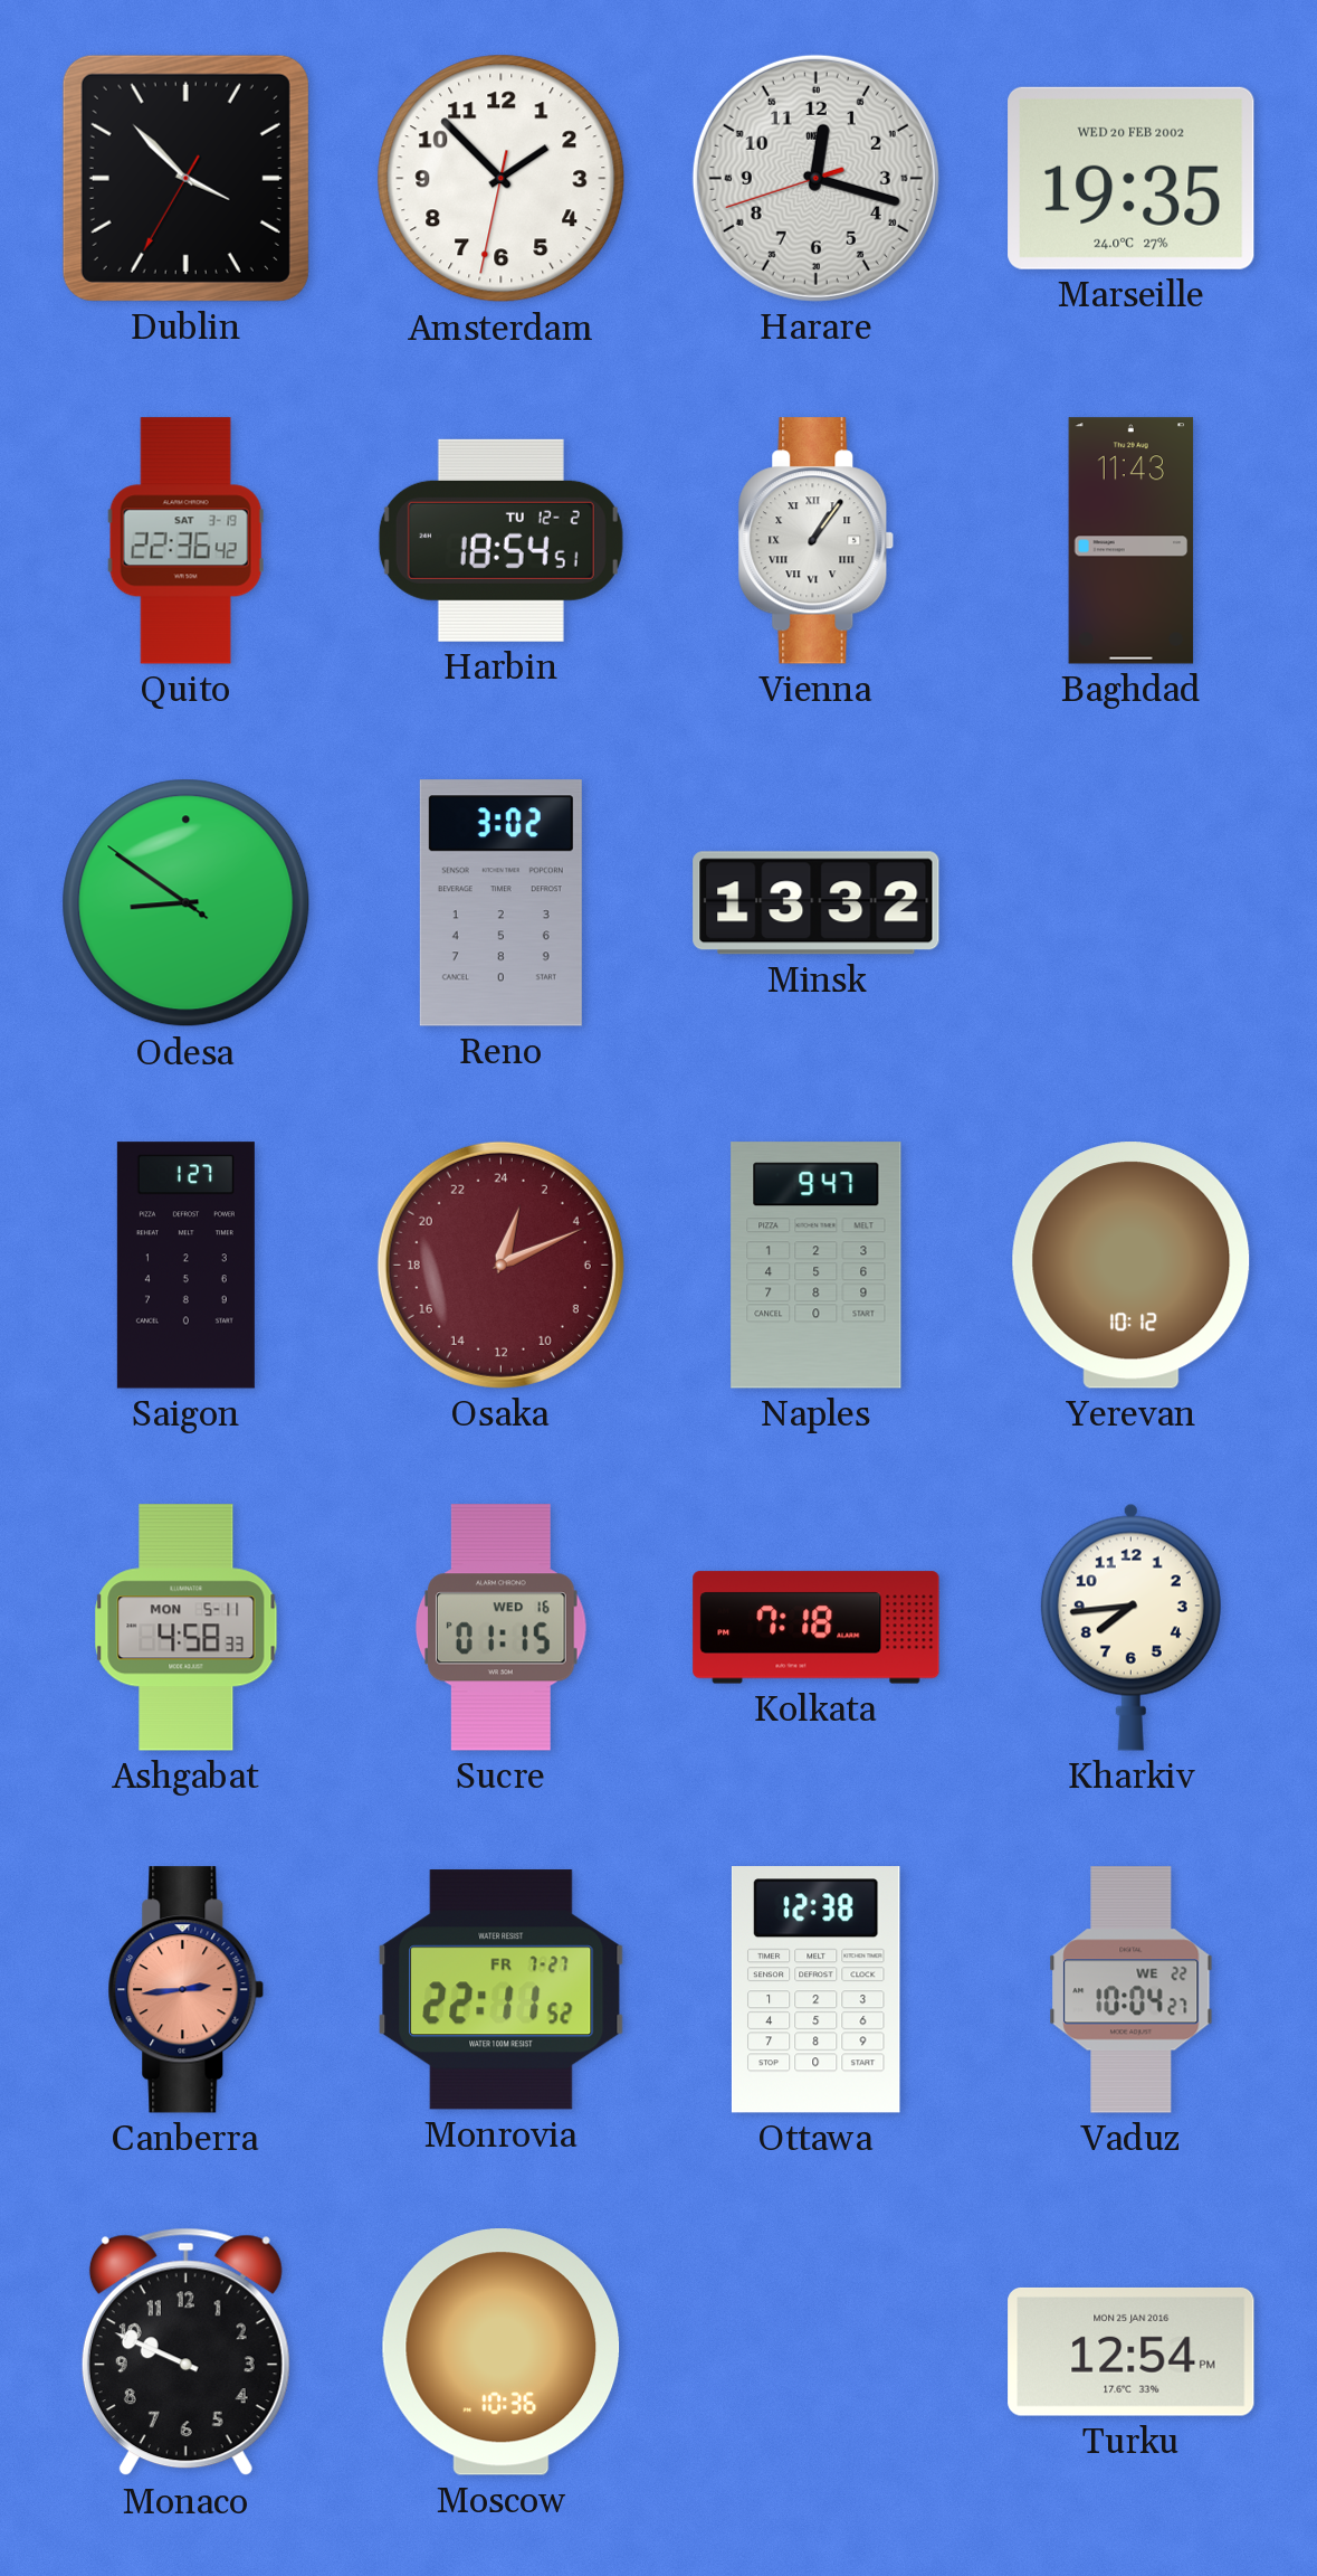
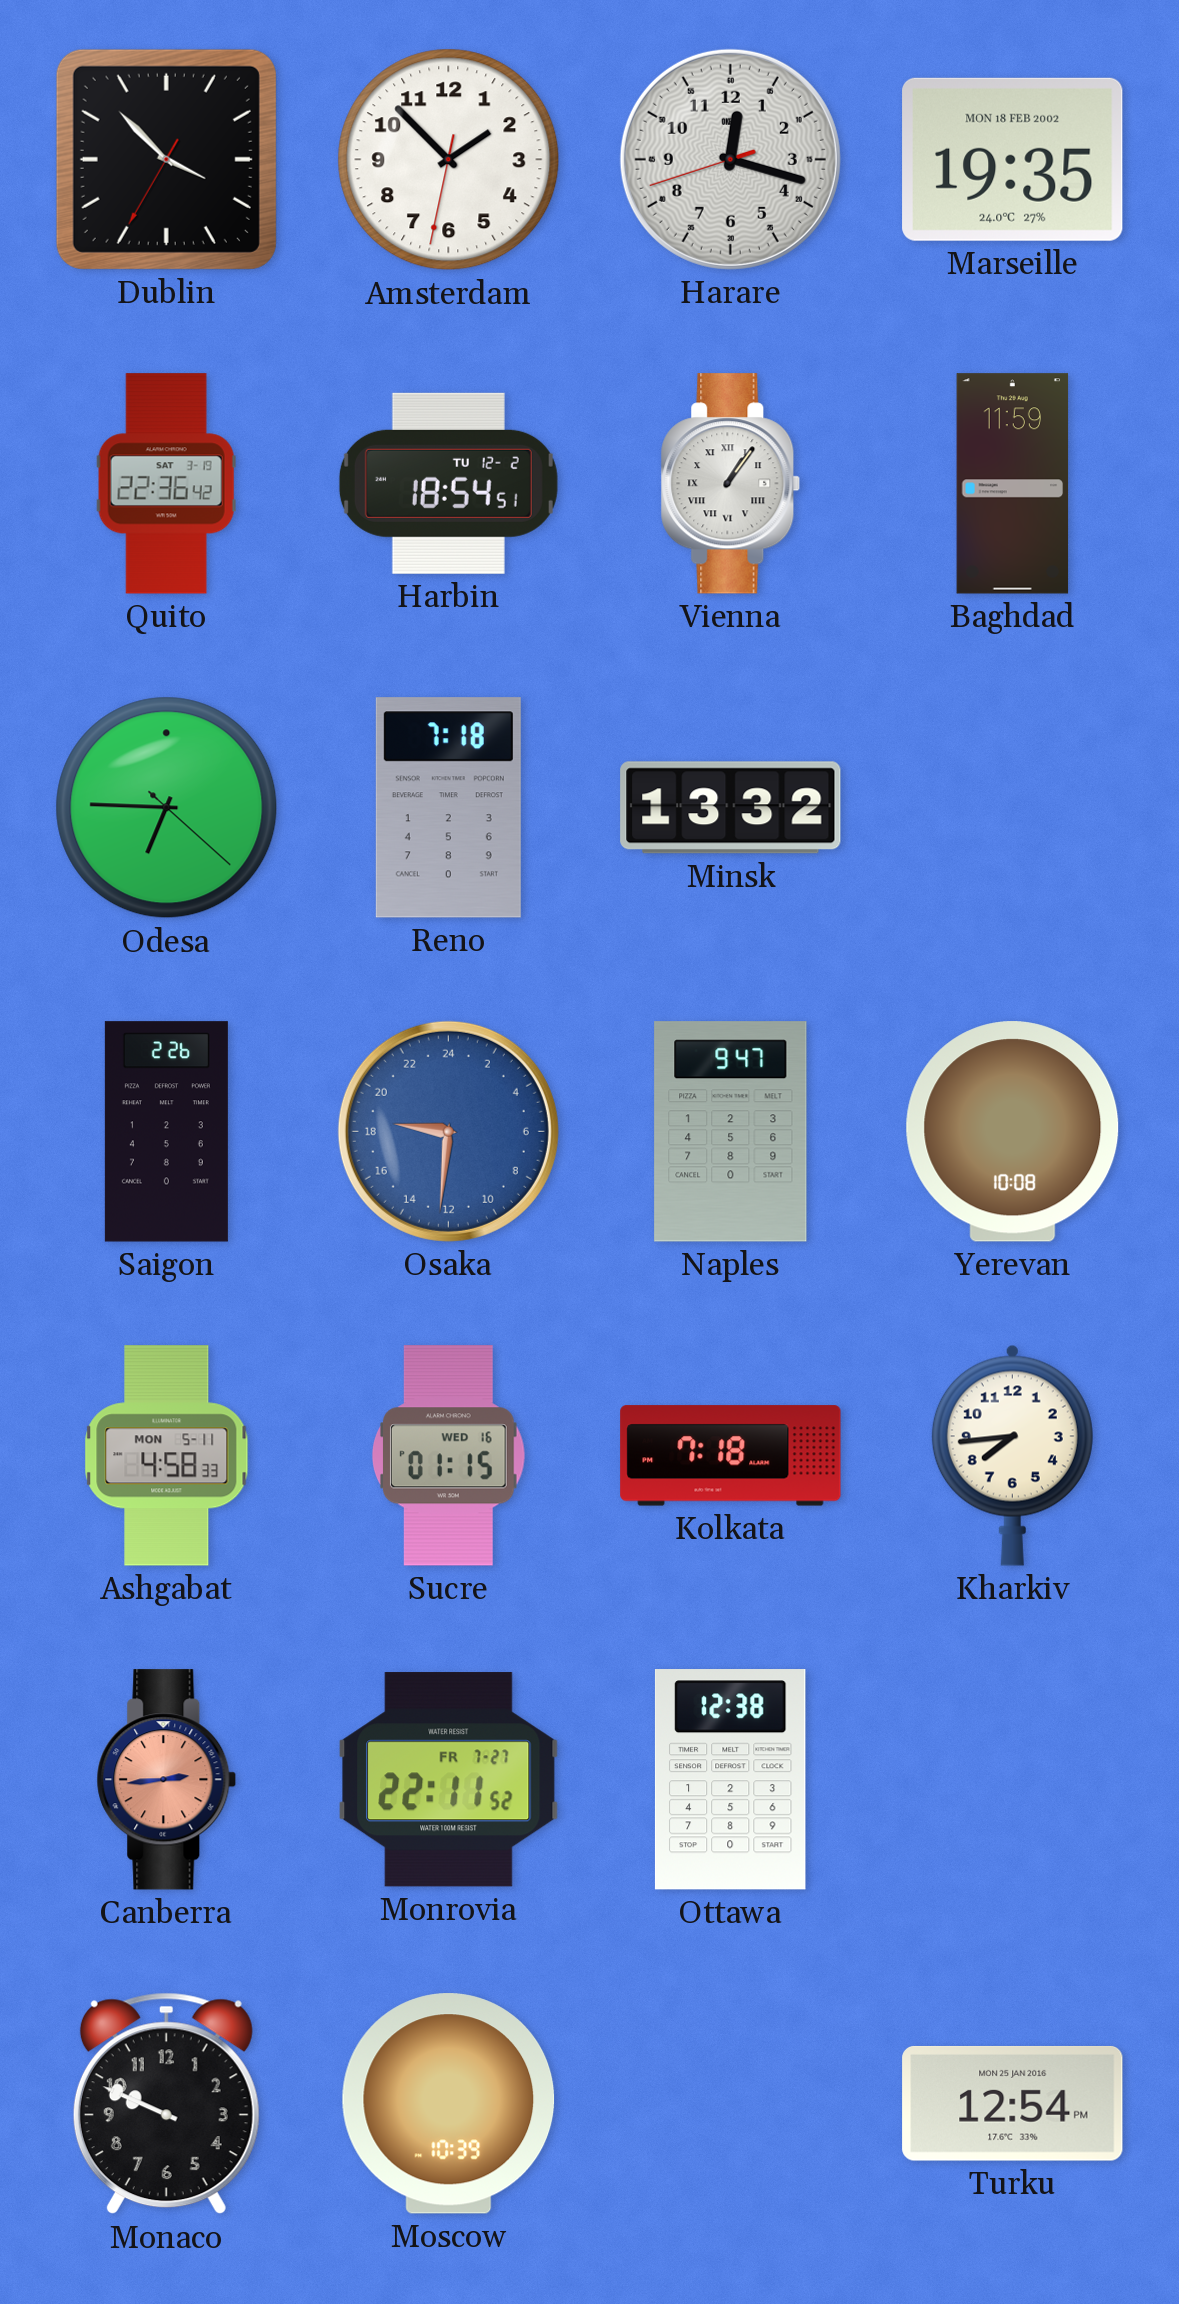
Marseille date: WED 20 FEB 2002 -> MON 18 FEB 2002
Baghdad: 11:43 -> 11:59
Odesa: 8:50 -> 6:45
Reno: 3:02 -> 7:18
Saigon: 1:27 -> 2:26
Osaka: 1:11 -> 18:31
Osaka dial: burgundy -> blue
Yerevan: 10:12 -> 10:08
Vaduz: 10:04 -> none
Moscow: 10:36 -> 10:39
